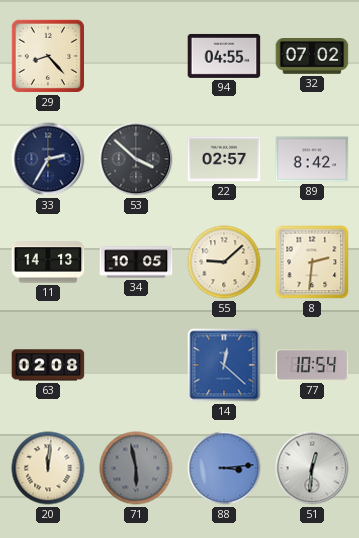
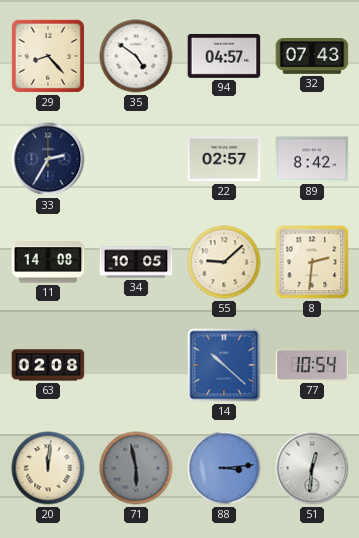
35: none -> 4:51
94: 04:55 -> 04:57
32: 07:02 -> 07:43
53: 3:52 -> none
11: 14:13 -> 14:08
14: 12:22 -> 10:22
